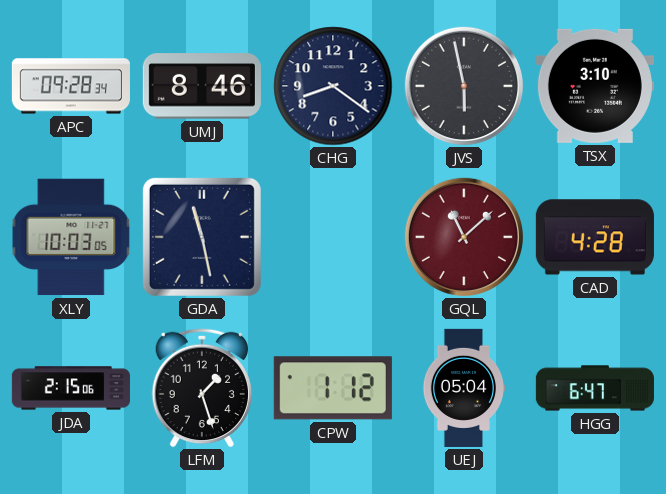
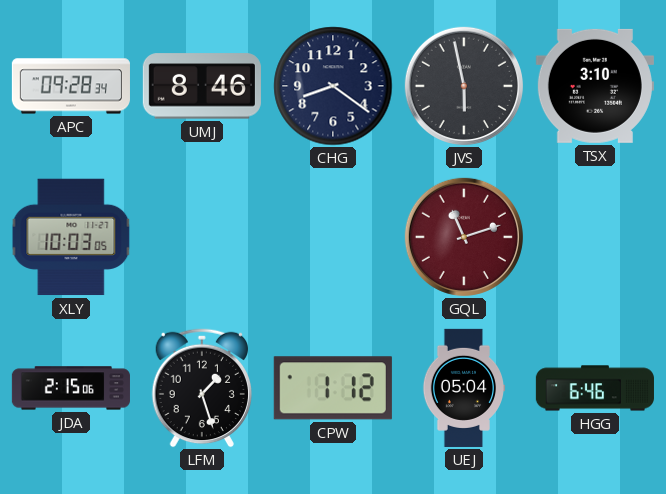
GDA: 11:28 -> none
GQL: 11:08 -> 11:12
CAD: 4:28 -> none
HGG: 6:47 -> 6:46
